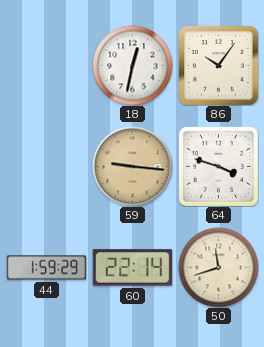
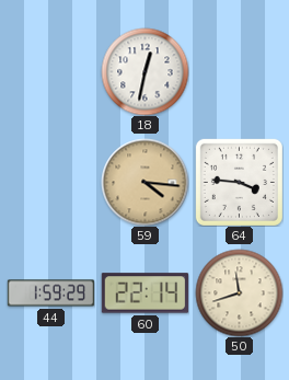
86: 10:06 -> none
59: 9:16 -> 4:16
64: 3:48 -> 3:46
